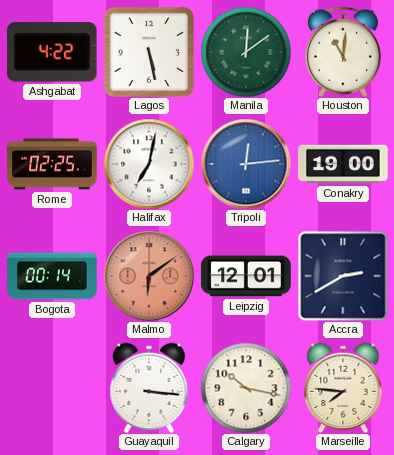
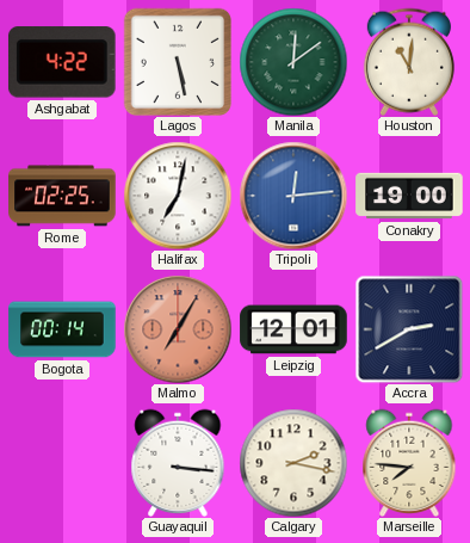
Malmo: 6:09 -> 7:05
Calgary: 10:17 -> 2:17
